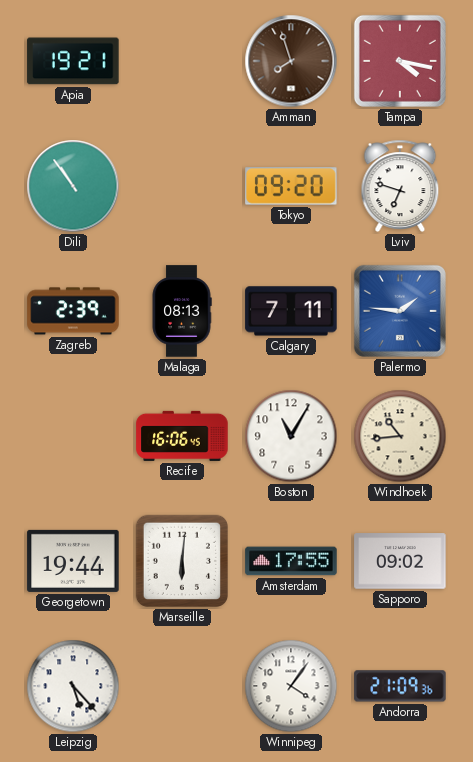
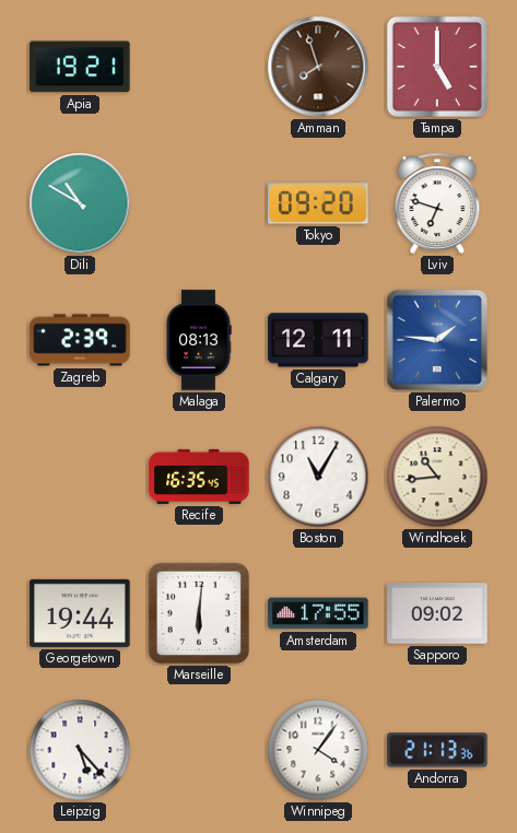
Tampa: 4:17 -> 5:00
Dili: 10:54 -> 10:50
Calgary: 7:11 -> 12:11
Recife: 16:06 -> 16:35
Andorra: 21:09 -> 21:13
